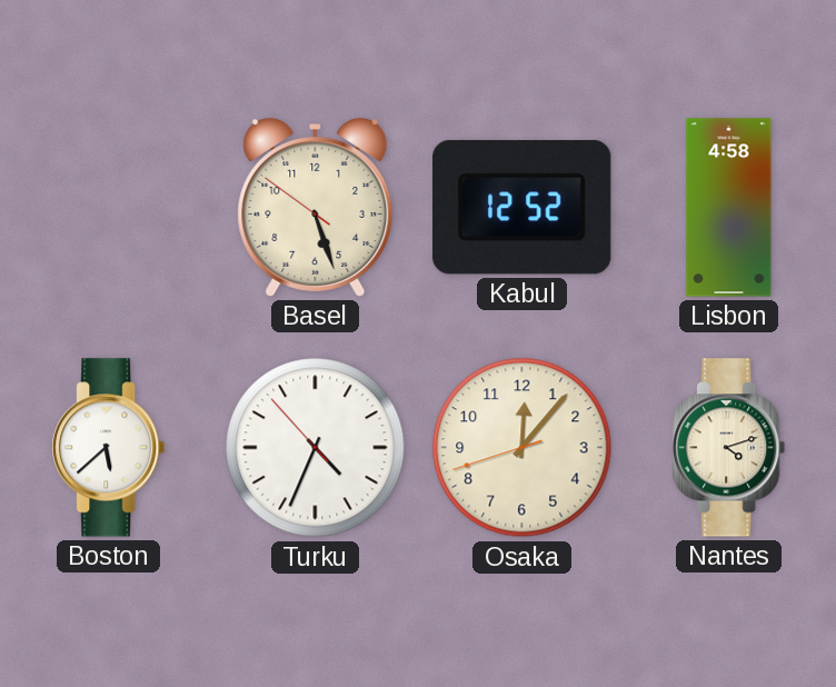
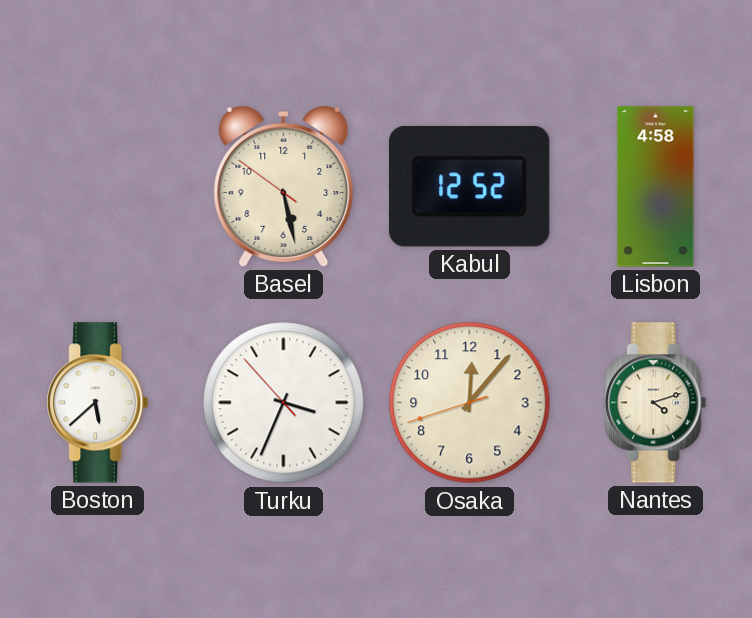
Basel: 5:26 -> 5:27
Turku: 4:33 -> 3:33
